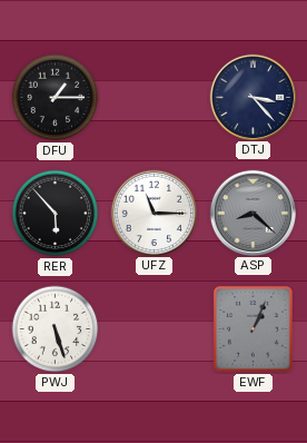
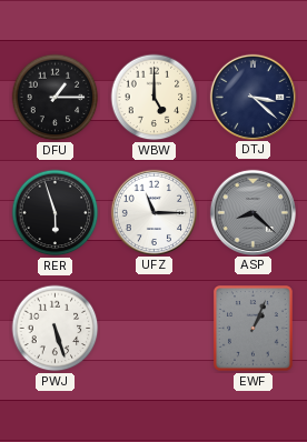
WBW: none -> 5:00
DTJ: 3:23 -> 3:22
RER: 5:53 -> 5:57
